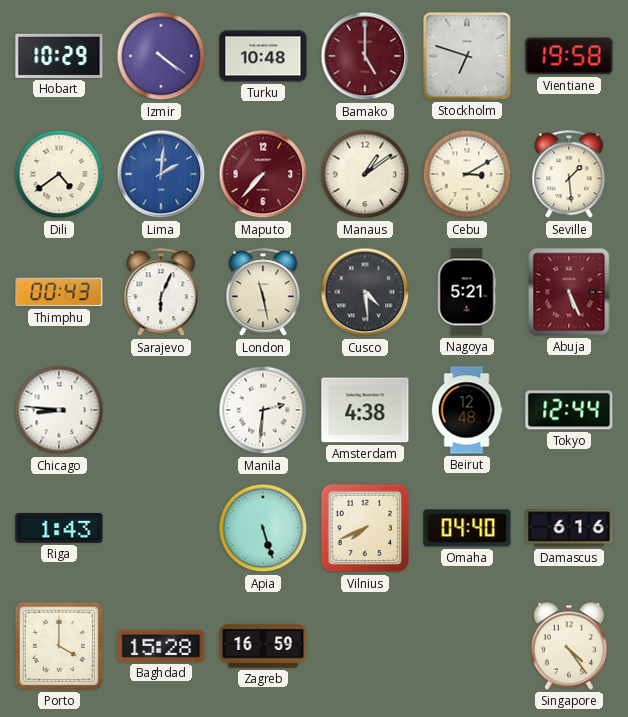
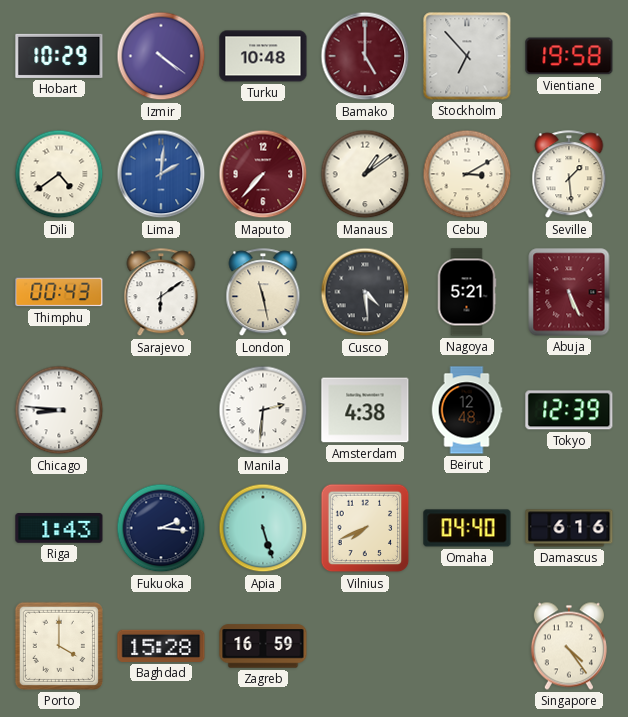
Stockholm: 6:48 -> 6:53
Sarajevo: 6:04 -> 6:09
Tokyo: 12:44 -> 12:39
Fukuoka: none -> 2:16
